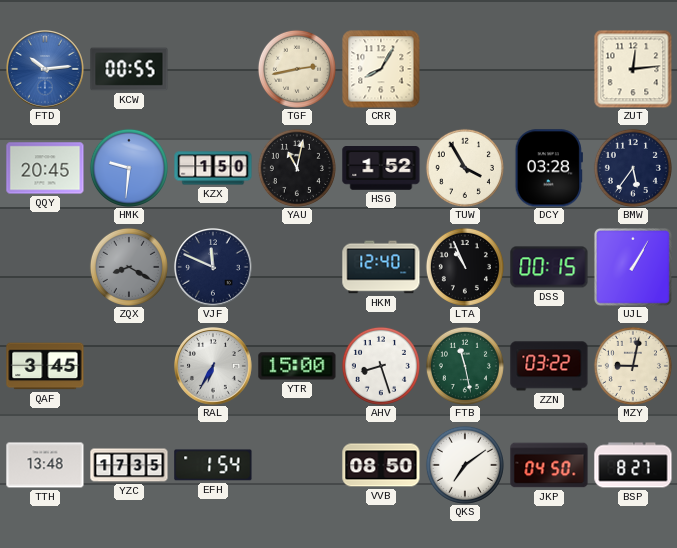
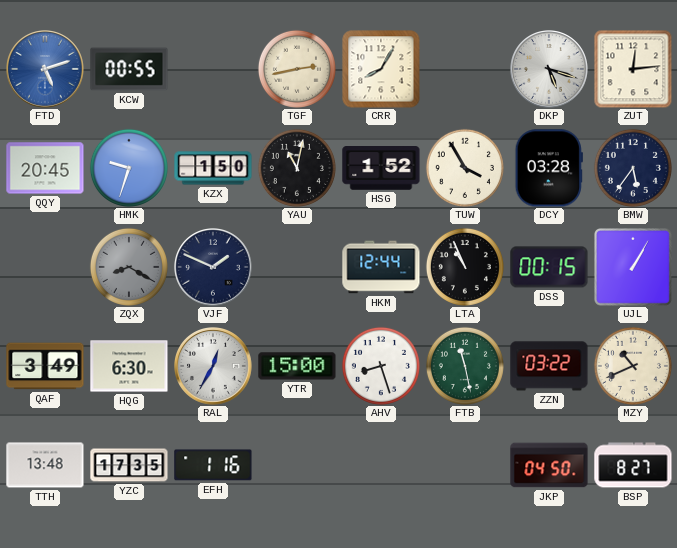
FTD: 10:14 -> 5:12
DKP: none -> 5:18
HMK: 9:31 -> 9:33
VJF: 11:49 -> 1:49
HKM: 12:40 -> 12:44
QAF: 3:45 -> 3:49
HQG: none -> 6:30
RAL: 6:35 -> 12:35
MZY: 9:02 -> 10:41
EFH: 1:54 -> 1:16
VVB: 08:50 -> none
QKS: 7:09 -> none
